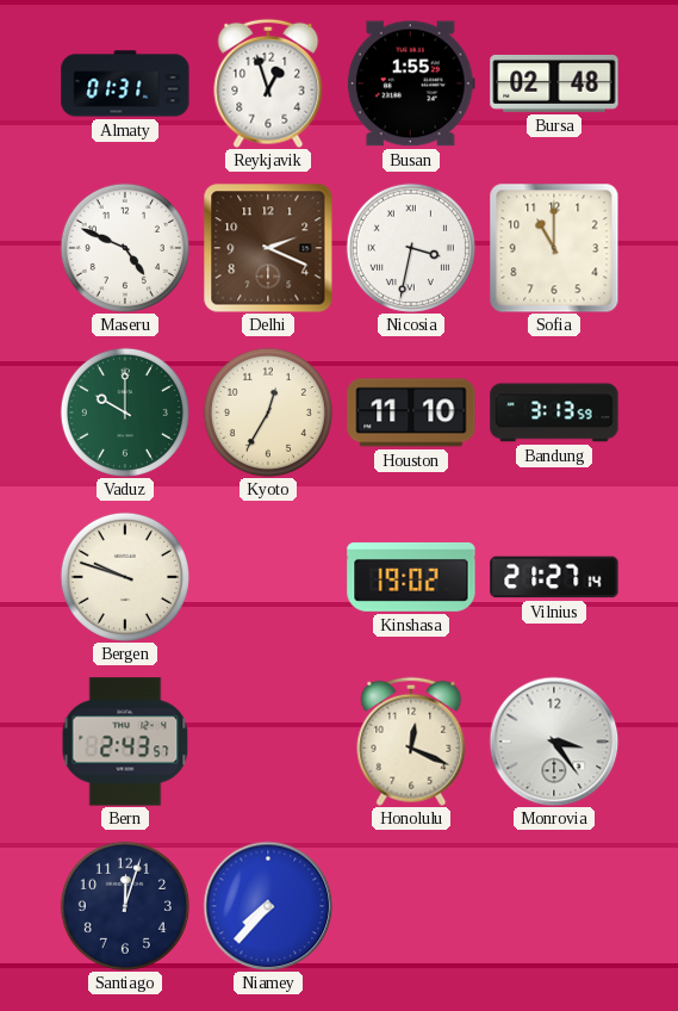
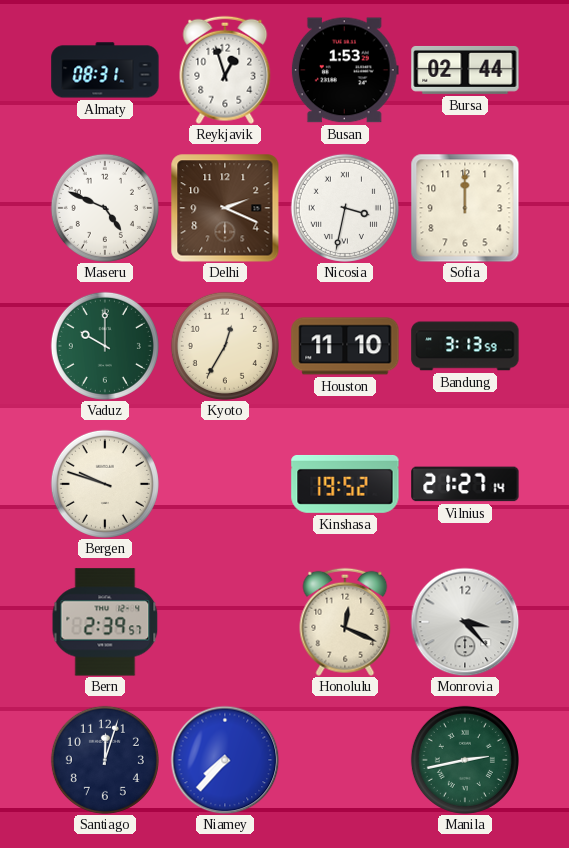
Almaty: 01:31 -> 08:31
Busan: 1:55 -> 1:53
Bursa: 02:48 -> 02:44
Sofia: 11:00 -> 12:00
Kinshasa: 19:02 -> 19:52
Bern: 2:43 -> 2:39
Monrovia: 3:24 -> 3:23
Manila: none -> 2:43
